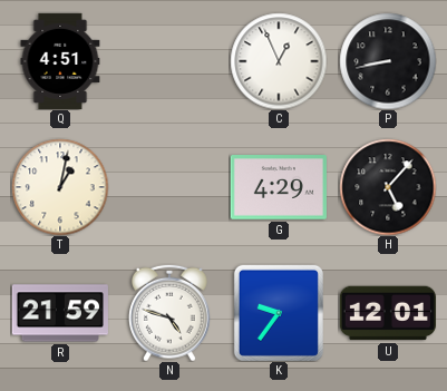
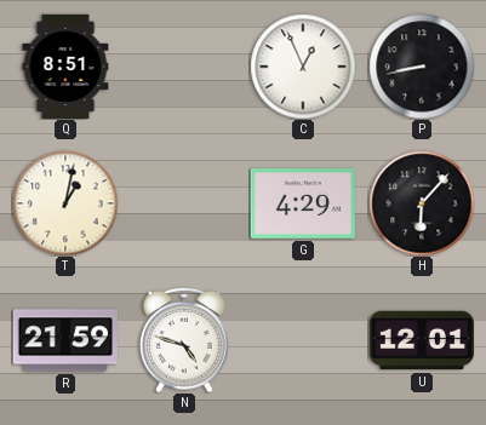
Q: 4:51 -> 8:51
H: 5:07 -> 6:07
K: 9:36 -> none
